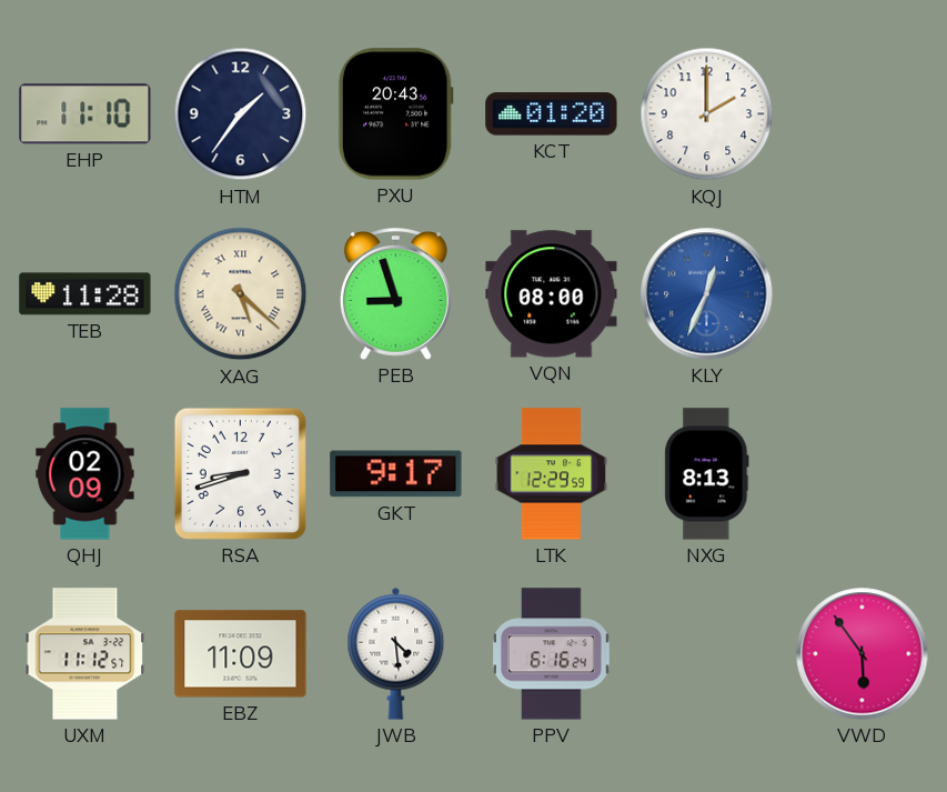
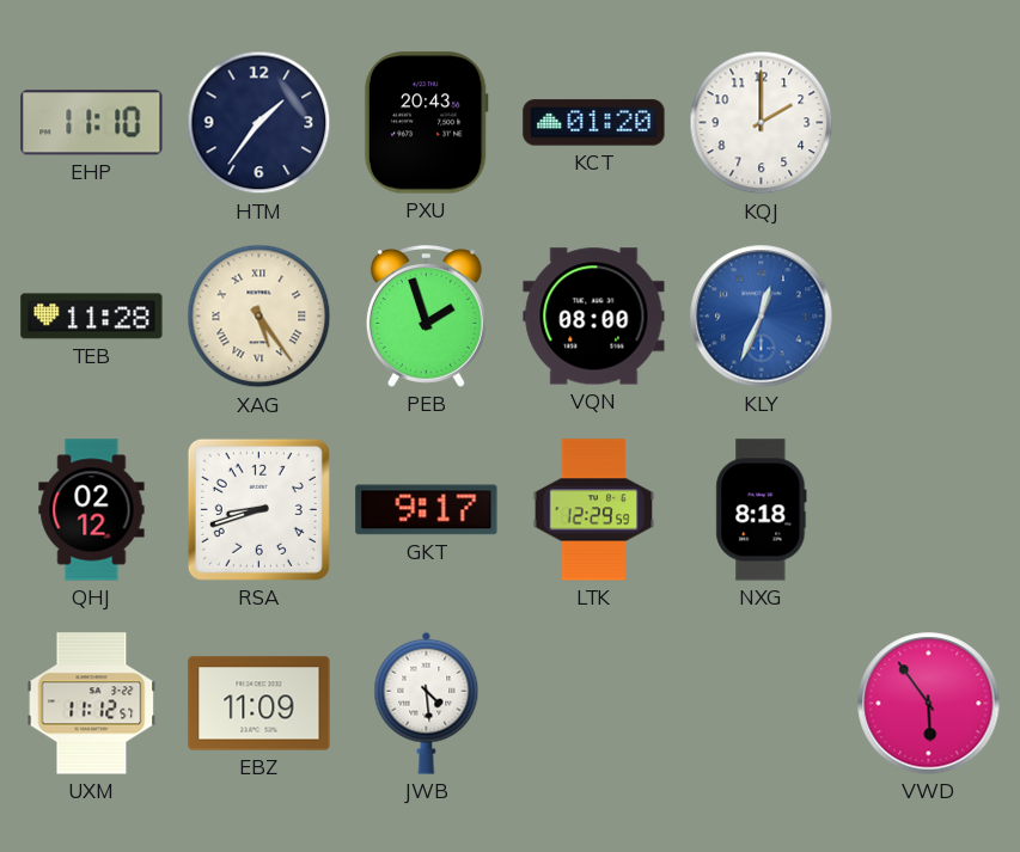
XAG: 5:22 -> 5:24
PEB: 8:57 -> 1:57
QHJ: 02:09 -> 02:12
NXG: 8:13 -> 8:18
PPV: 6:16 -> none
